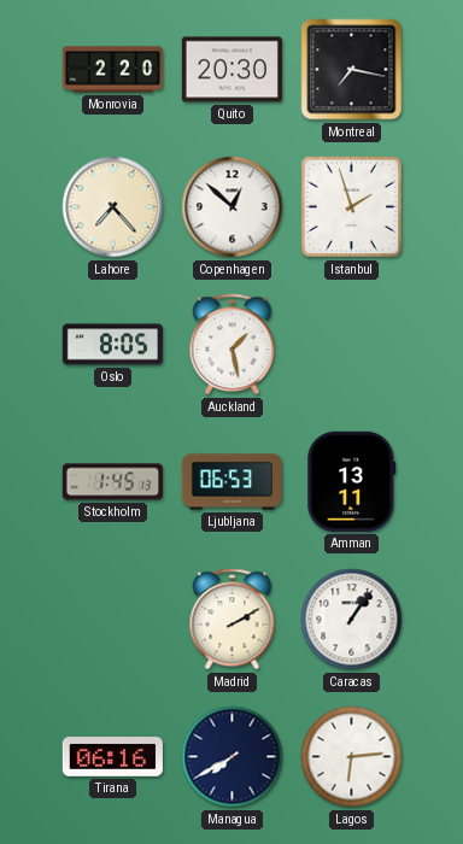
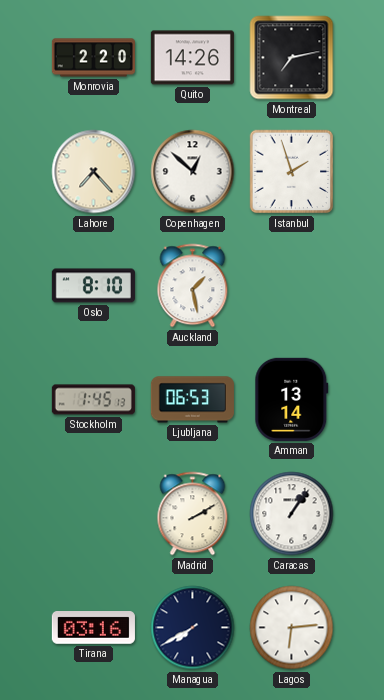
Quito: 20:30 -> 14:26
Montreal: 7:17 -> 7:13
Oslo: 8:05 -> 8:10
Amman: 13:11 -> 13:14
Tirana: 06:16 -> 03:16
